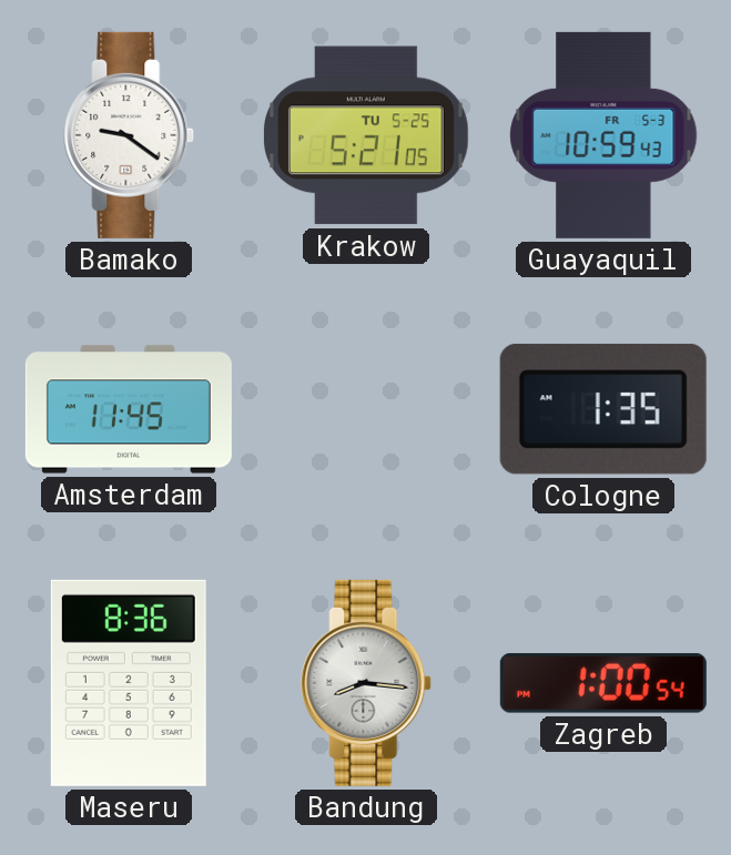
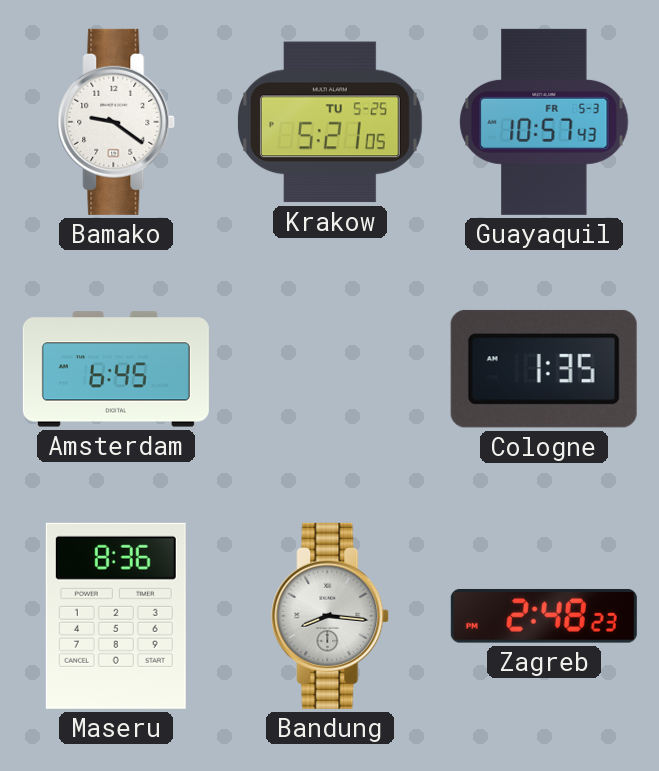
Guayaquil: 10:59 -> 10:57
Amsterdam: 11:45 -> 6:45
Zagreb: 1:00 -> 2:48
